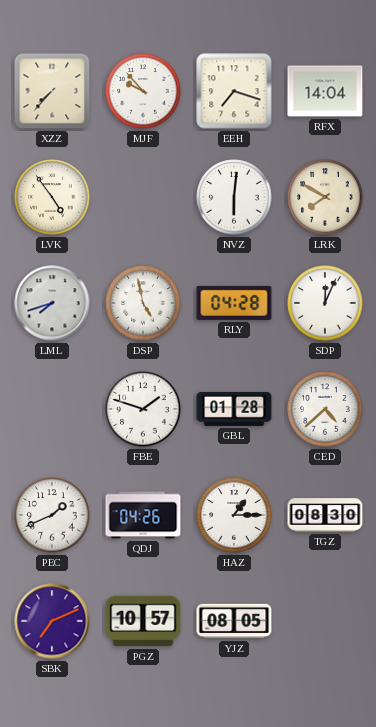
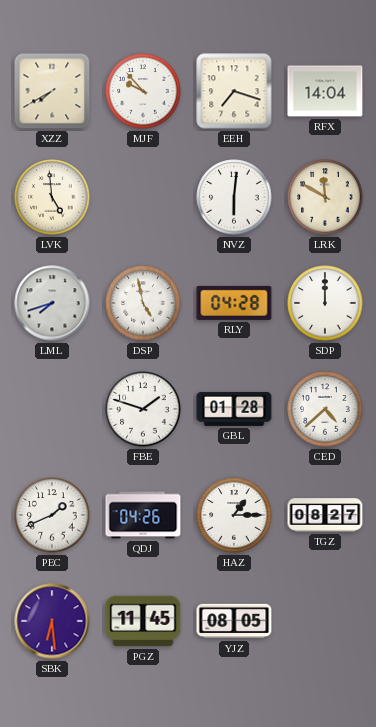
XZZ: 7:37 -> 7:40
LVK: 4:54 -> 4:59
LRK: 7:50 -> 11:50
SDP: 12:04 -> 12:00
TGZ: 08:30 -> 08:27
SBK: 7:11 -> 6:29
PGZ: 10:57 -> 11:45
